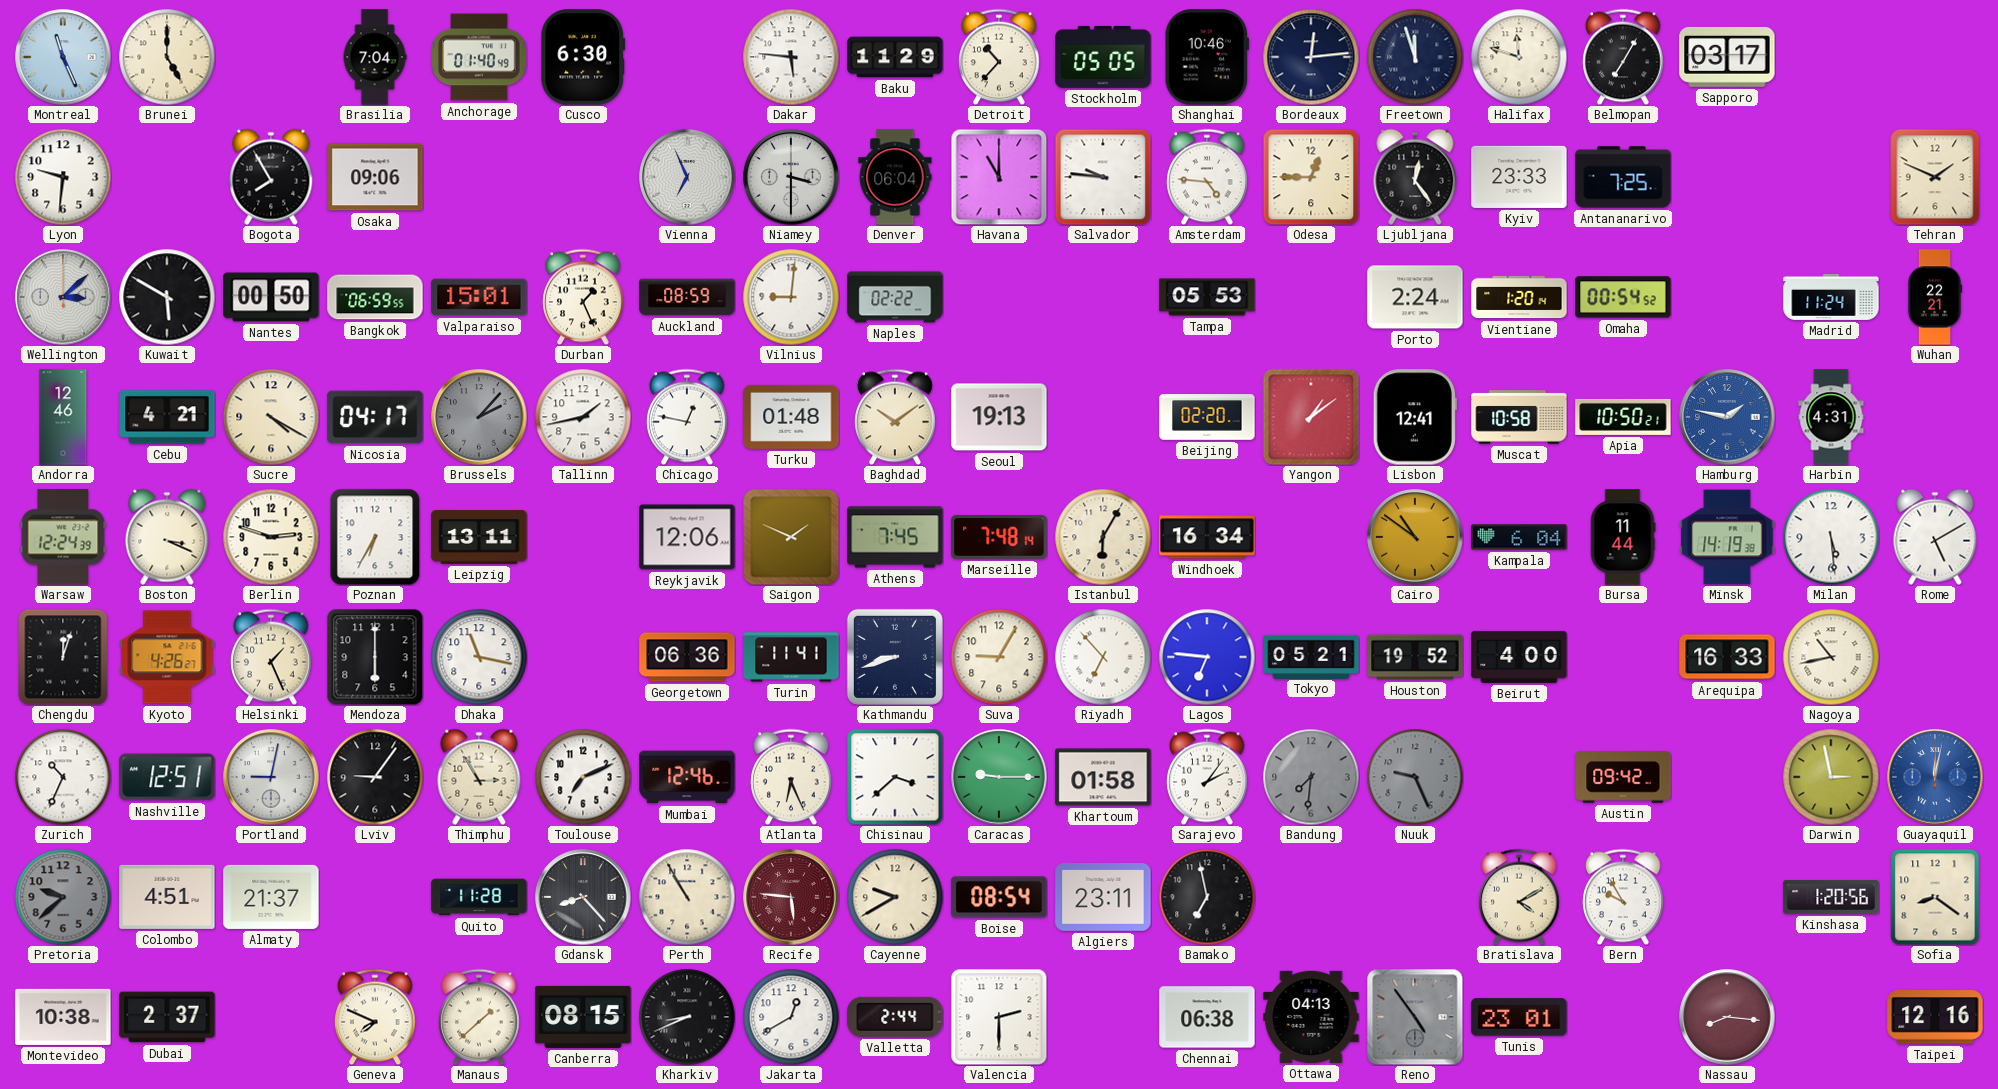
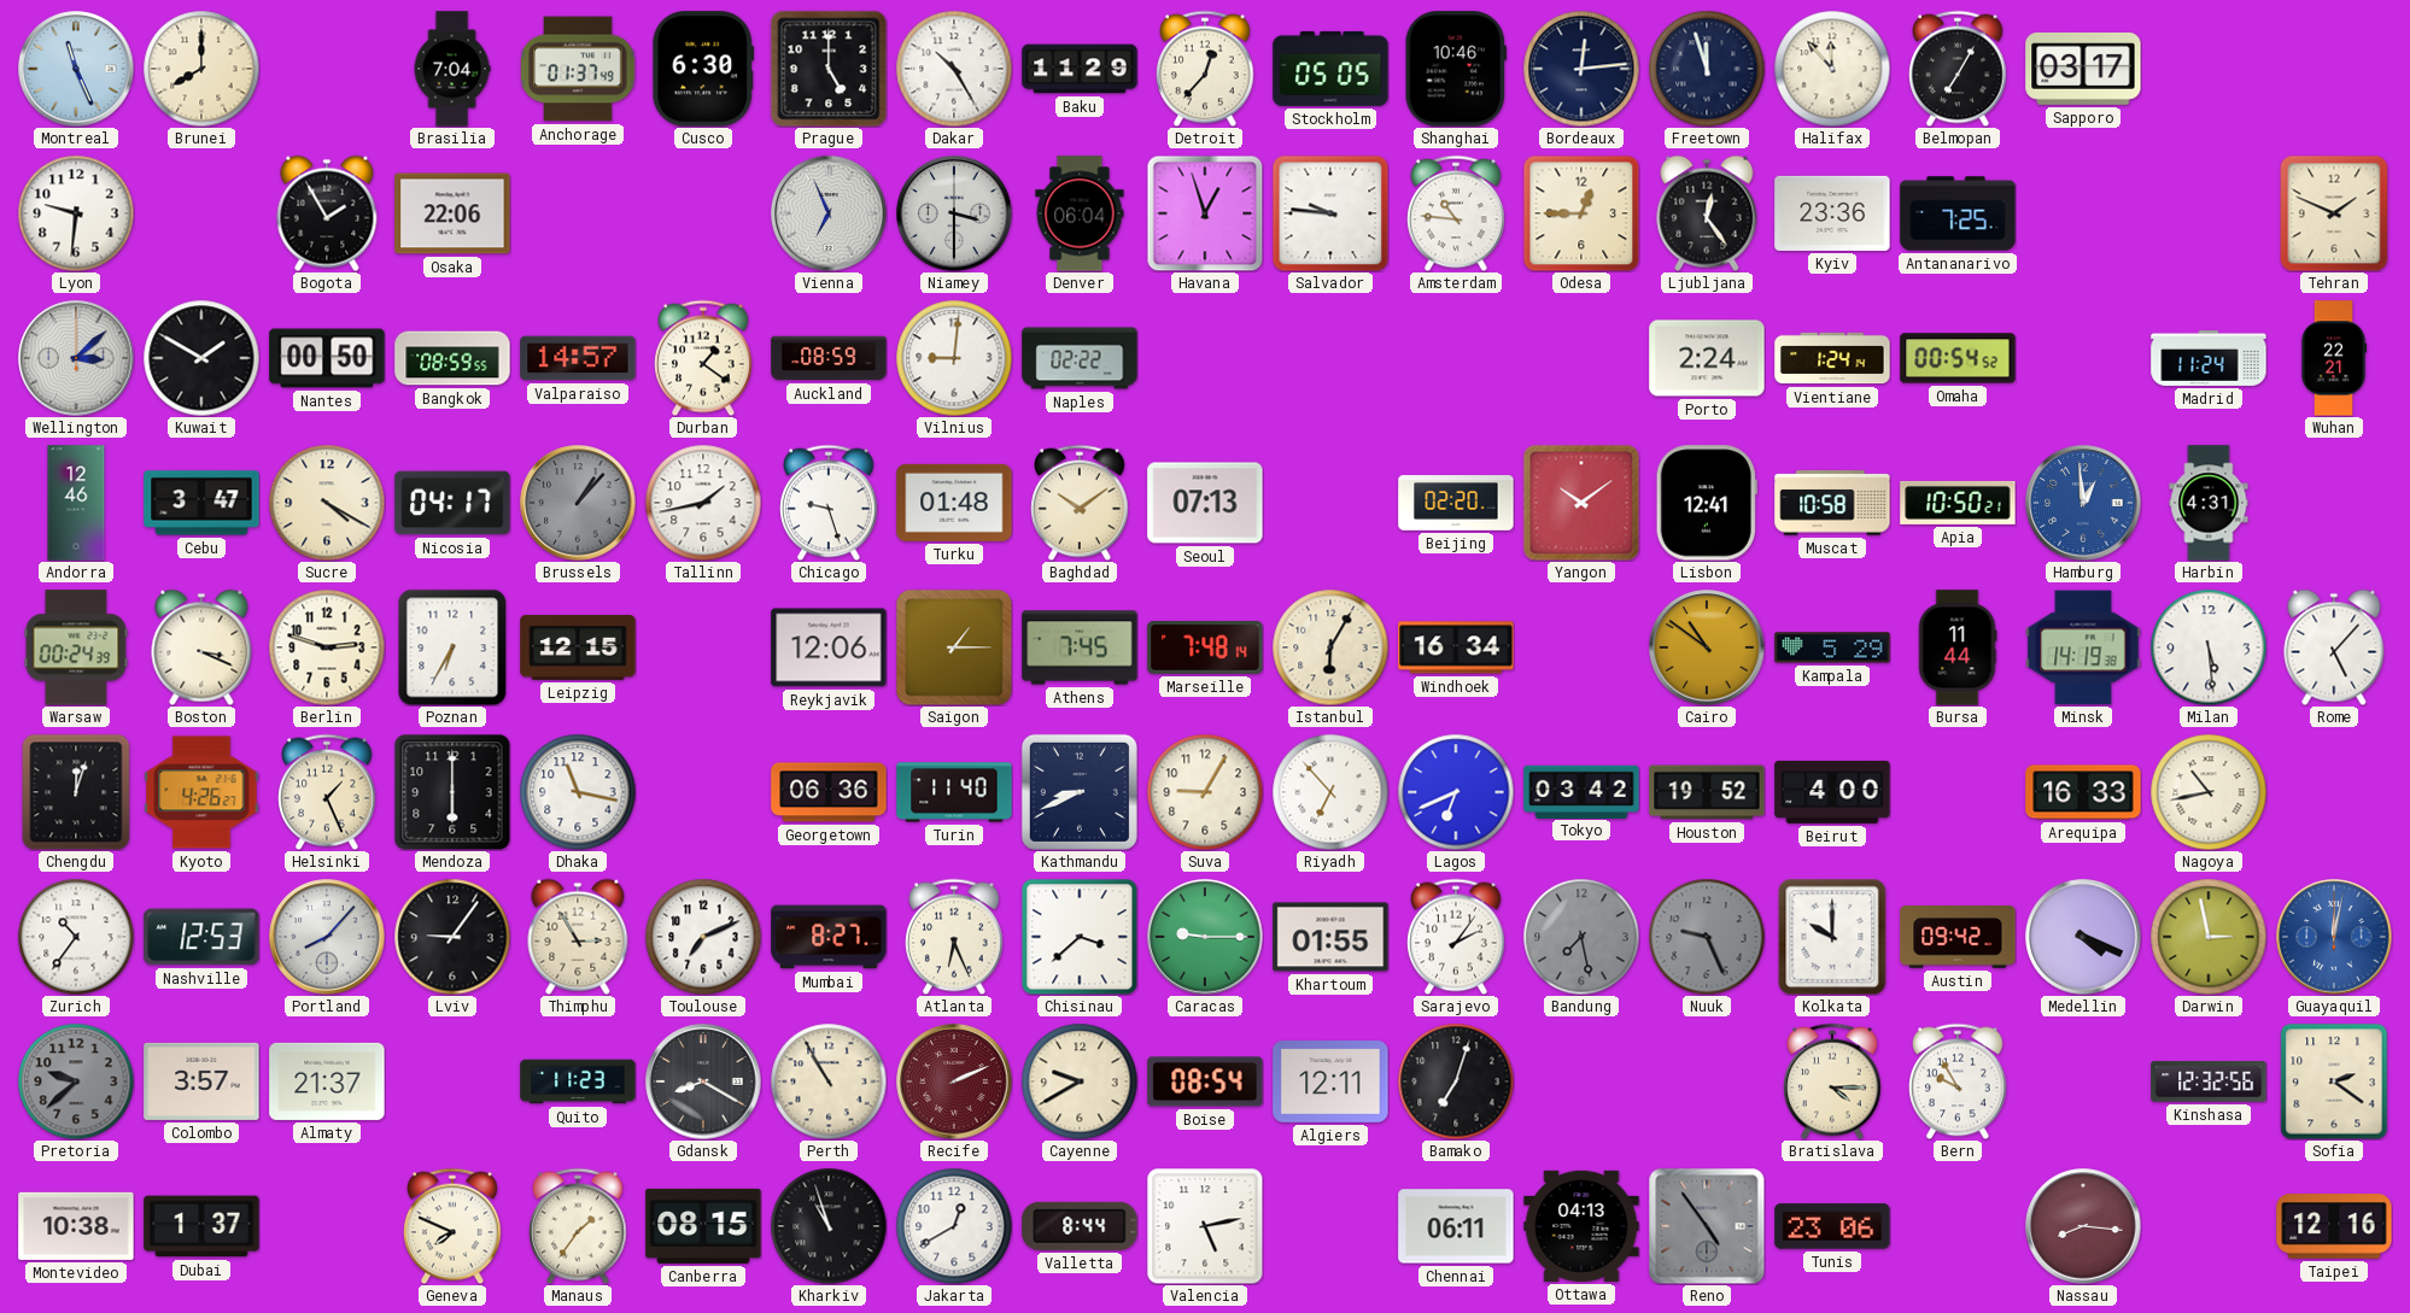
Brunei: 5:00 -> 8:00
Anchorage: 01:40 -> 01:37
Prague: none -> 5:00
Dakar: 5:46 -> 10:25
Detroit: 10:37 -> 12:37
Halifax: 11:48 -> 11:53
Bogota: 7:55 -> 1:55
Osaka: 09:06 -> 22:06
Havana: 11:00 -> 12:57
Amsterdam: 4:46 -> 10:46
Kyiv: 23:33 -> 23:36
Kuwait: 5:50 -> 1:50
Bangkok: 06:59 -> 08:59
Valparaiso: 15:01 -> 14:57
Durban: 1:26 -> 1:21
Tampa: 05:53 -> none
Vientiane: 1:20 -> 1:24
Cebu: 4:21 -> 3:47
Brussels: 2:07 -> 1:07
Chicago: 12:47 -> 9:27
Seoul: 19:13 -> 07:13
Yangon: 1:09 -> 10:09
Hamburg: 1:47 -> 12:59
Warsaw: 12:24 -> 00:24
Leipzig: 13:11 -> 12:15
Saigon: 1:49 -> 1:15
Kampala: 6:04 -> 5:29
Rome: 5:10 -> 5:07
Turin: 11:41 -> 11:40
Kathmandu: 8:42 -> 8:41
Lagos: 6:46 -> 6:41
Tokyo: 05:21 -> 03:42
Zurich: 10:34 -> 10:36
Nashville: 12:51 -> 12:53
Portland: 9:02 -> 8:07
Mumbai: 12:46 -> 8:27
Khartoum: 01:58 -> 01:55
Bandung: 7:31 -> 7:28
Kolkata: none -> 10:00
Medellin: none -> 4:19
Colombo: 4:51 -> 3:57
Quito: 11:28 -> 11:23
Gdansk: 8:23 -> 8:20
Recife: 5:46 -> 2:11
Algiers: 23:11 -> 12:11
Bamako: 6:58 -> 7:03
Bratislava: 4:10 -> 4:15
Kinshasa: 1:20 -> 12:32
Sofia: 8:21 -> 2:21
Dubai: 2:37 -> 1:37
Manaus: 1:38 -> 1:36
Kharkiv: 8:41 -> 10:57
Valletta: 2:44 -> 8:44
Valencia: 2:30 -> 5:13
Chennai: 06:38 -> 06:11
Tunis: 23:01 -> 23:06
